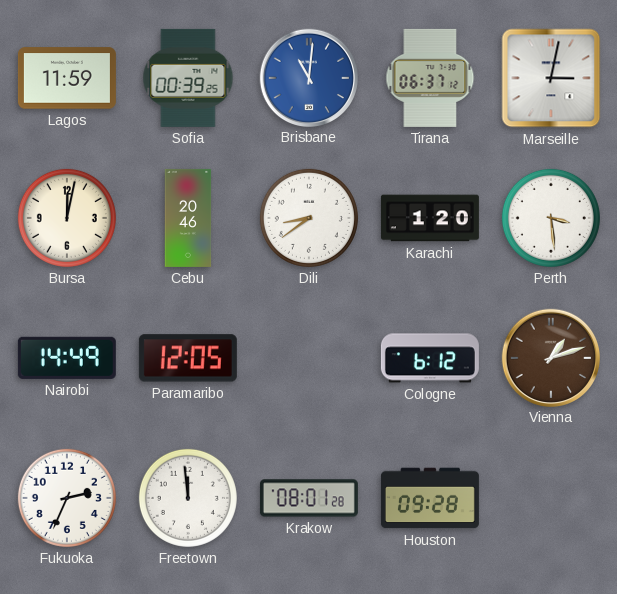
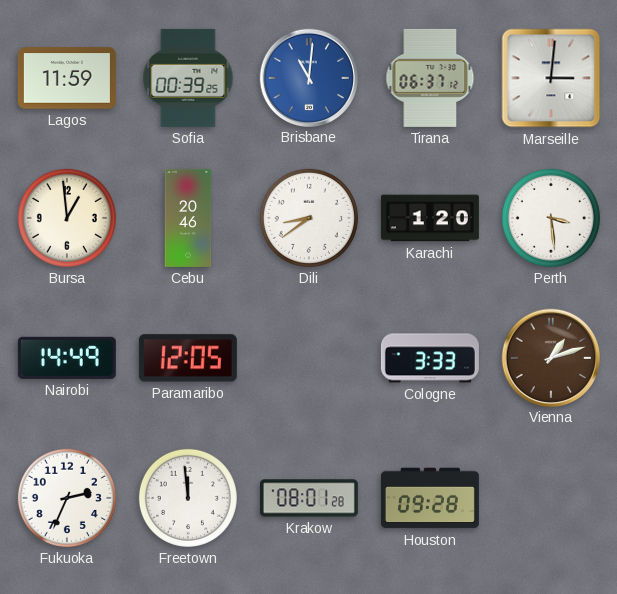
Marseille: 3:02 -> 3:01
Bursa: 12:02 -> 12:59
Cologne: 6:12 -> 3:33
